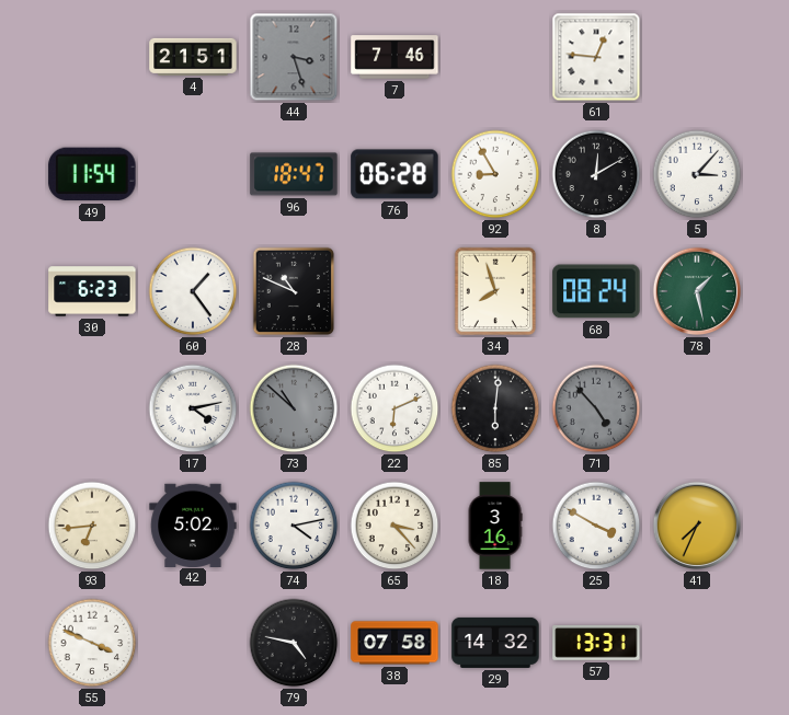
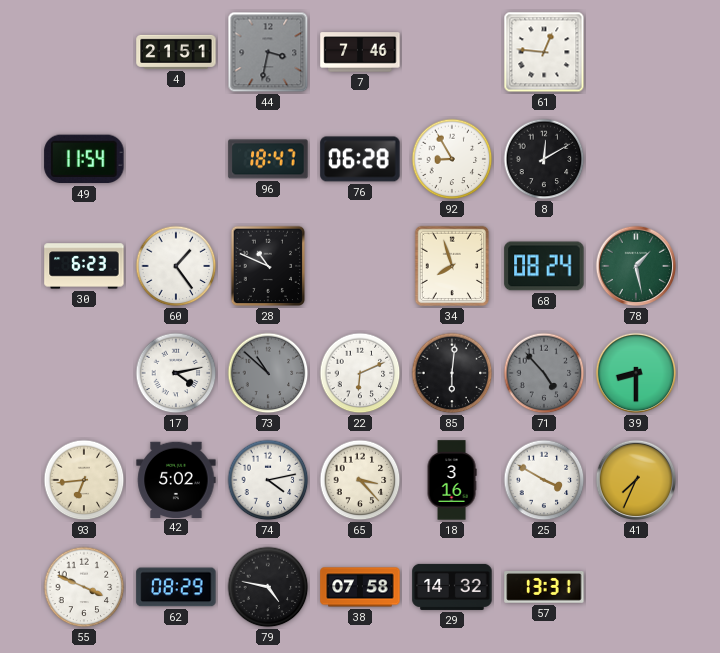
44: 3:27 -> 3:32
5: 3:07 -> none
39: none -> 8:30
62: none -> 08:29
